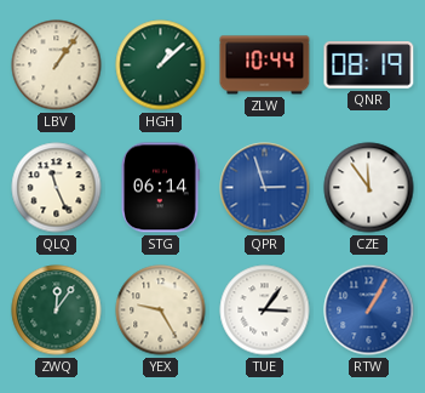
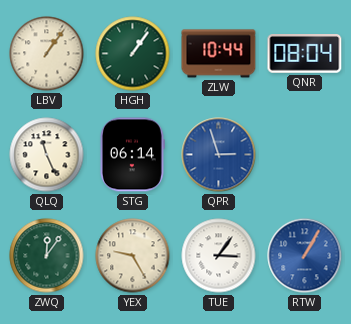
HGH: 1:08 -> 1:06
QNR: 08:19 -> 08:04
CZE: 11:54 -> none
